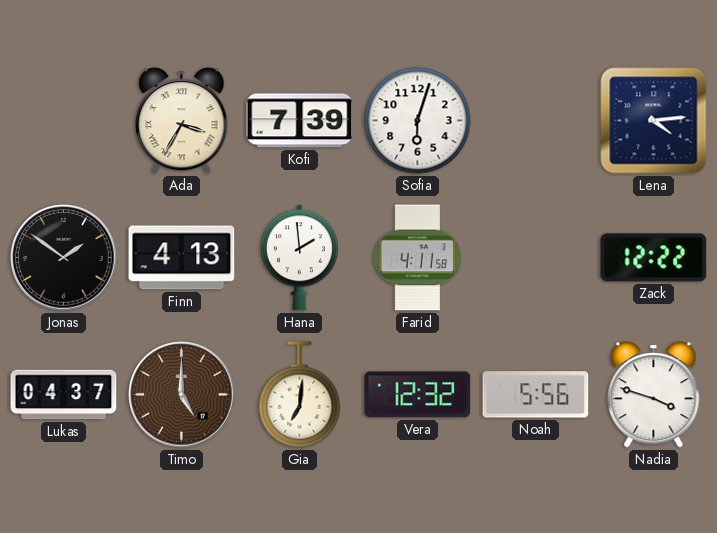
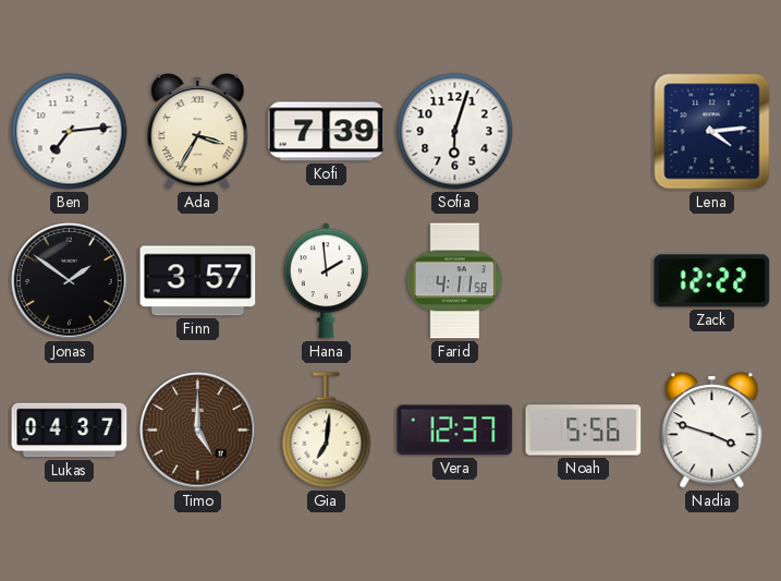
Ben: none -> 7:14
Finn: 4:13 -> 3:57
Vera: 12:32 -> 12:37
